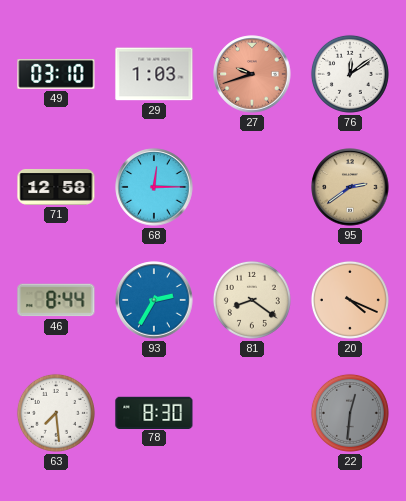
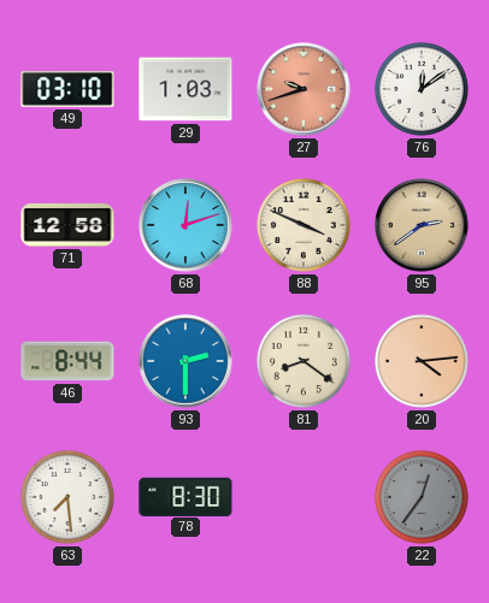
68: 12:15 -> 12:12
88: none -> 3:49
93: 2:35 -> 2:30
20: 4:19 -> 4:14
22: 12:31 -> 12:36
